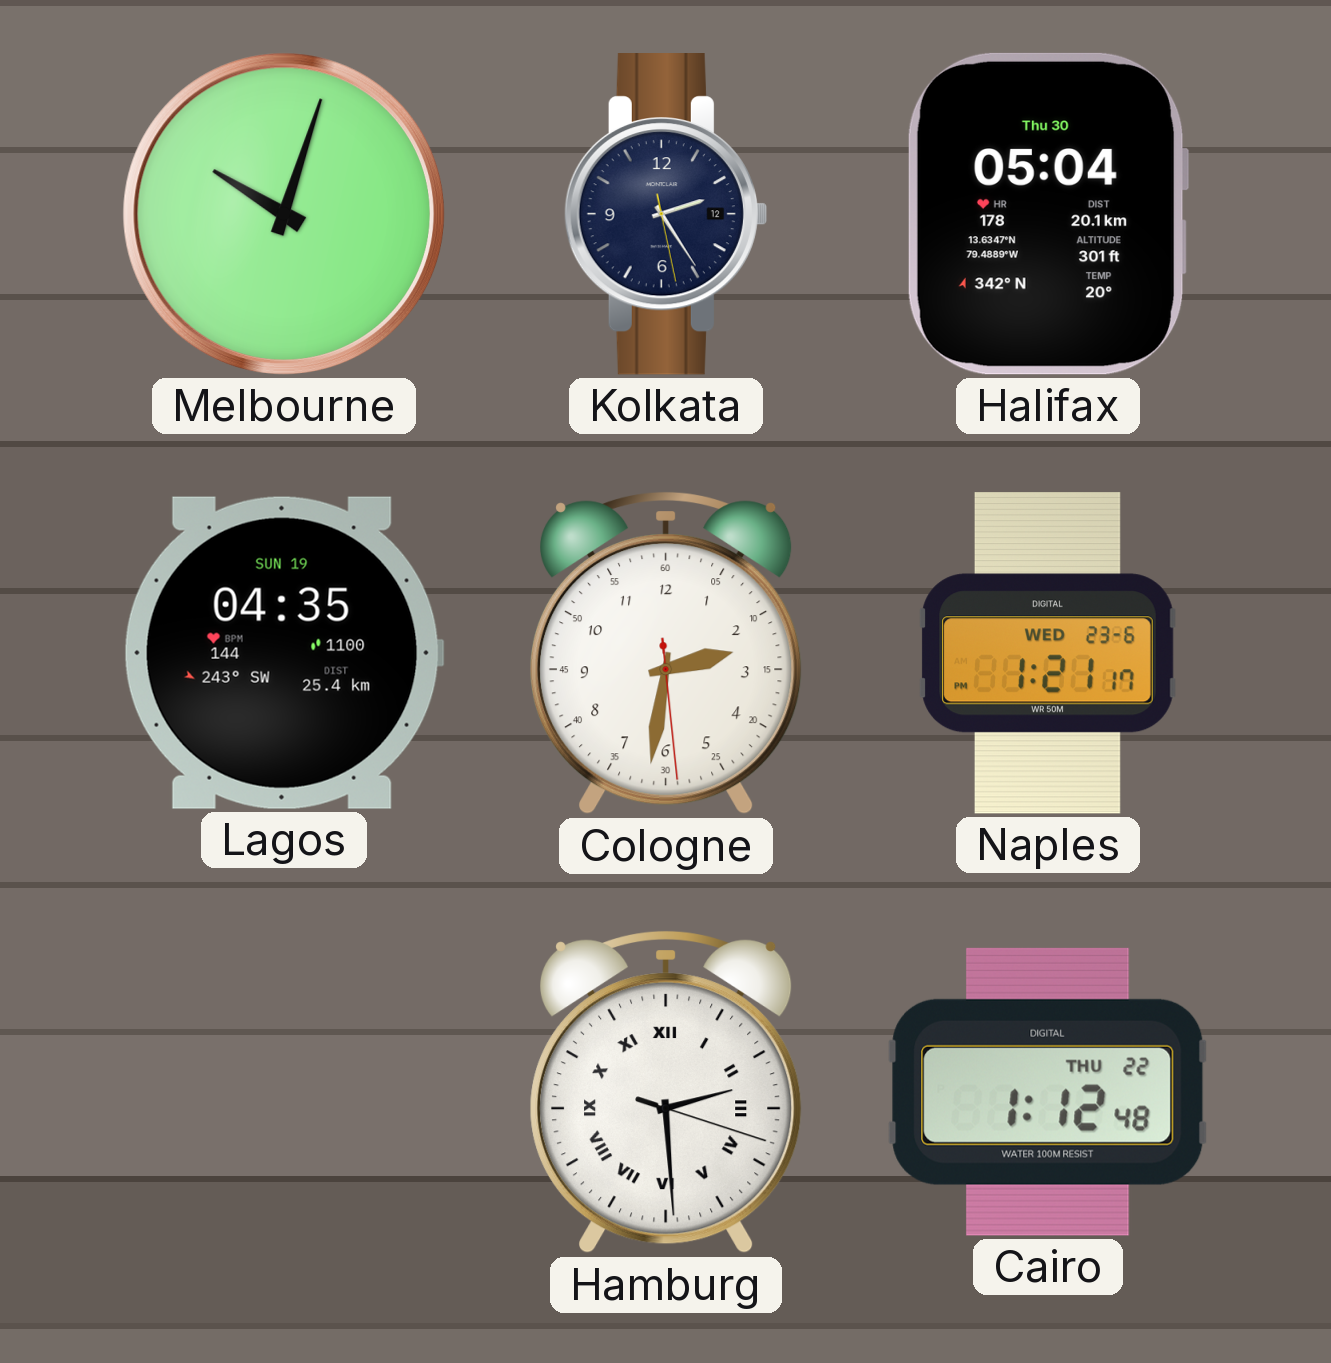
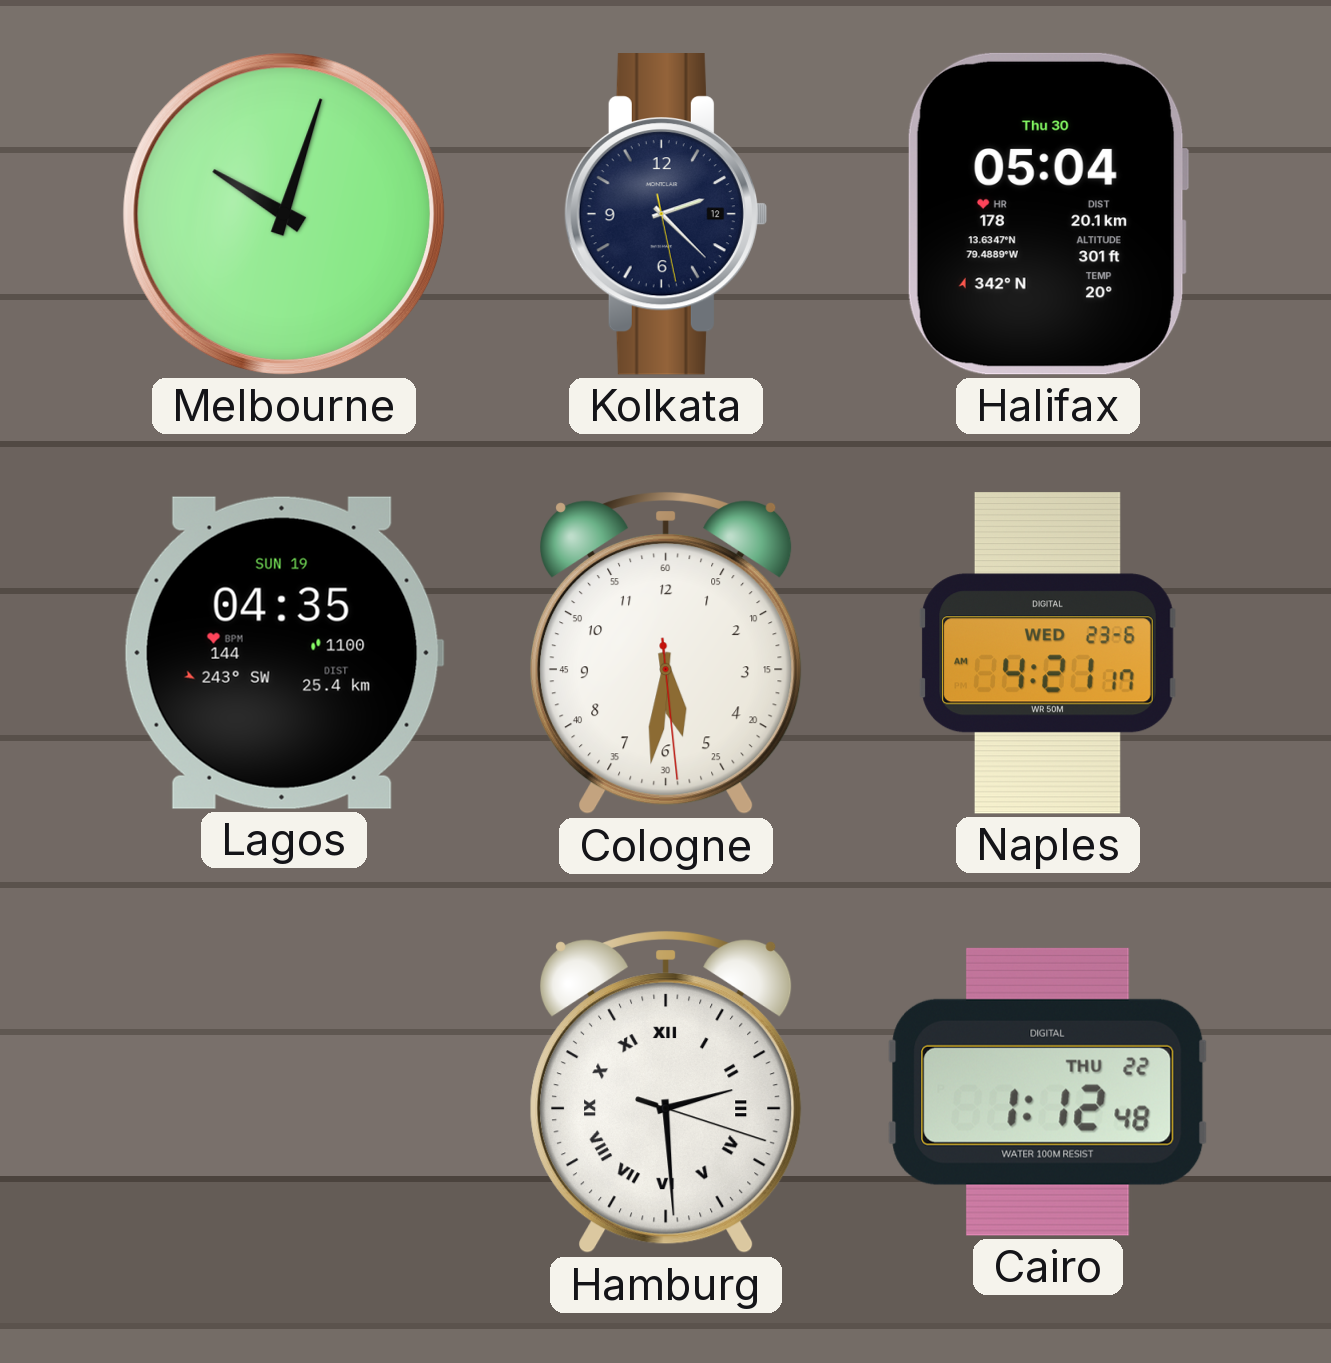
Kolkata: 2:24 -> 2:22
Cologne: 2:31 -> 5:31
Naples: 1:21 -> 4:21
